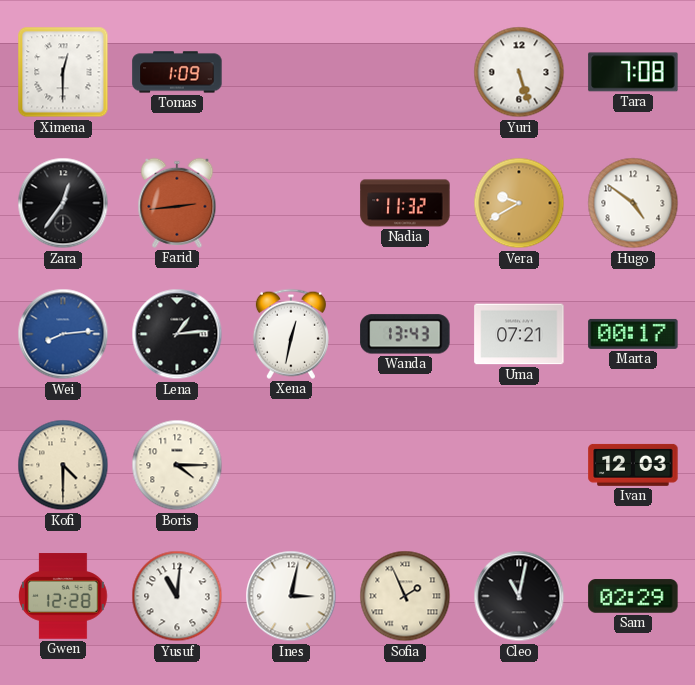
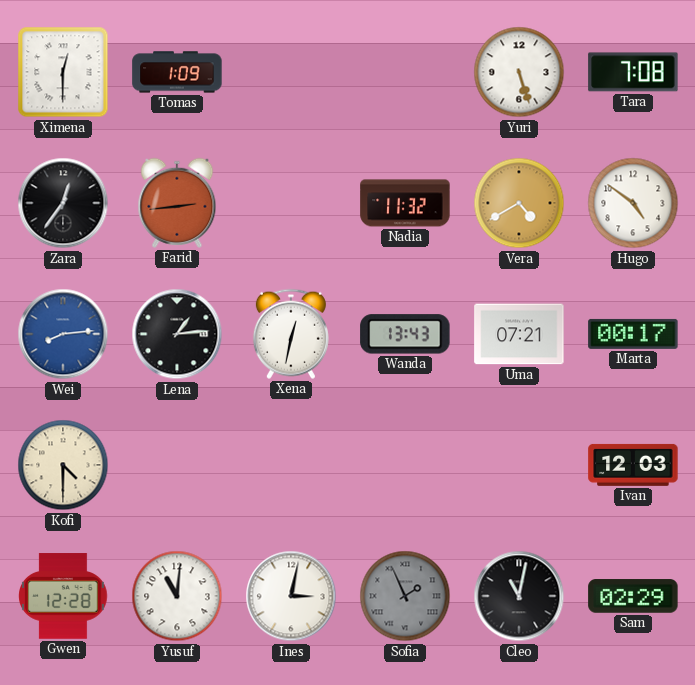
Vera: 9:40 -> 4:40
Boris: 4:15 -> none
Sofia dial: cream -> grey
